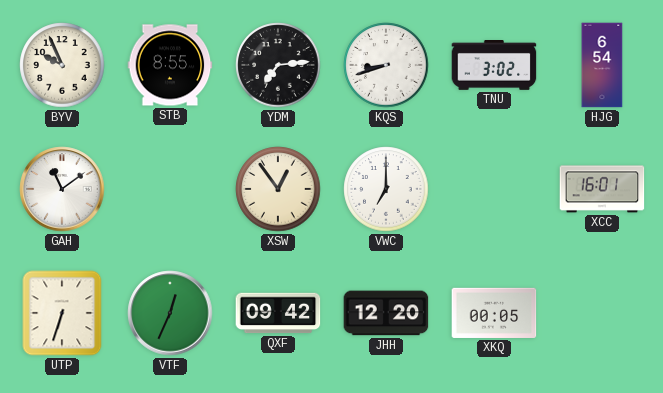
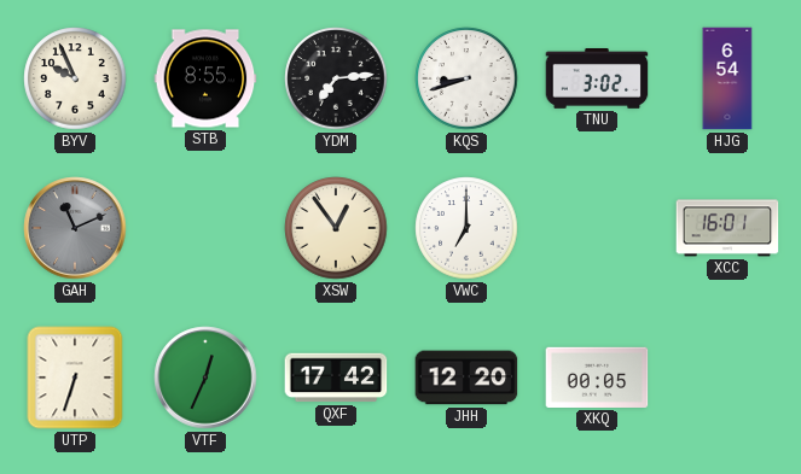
GAH: 11:09 -> 11:11
GAH dial: white -> grey
QXF: 09:42 -> 17:42
